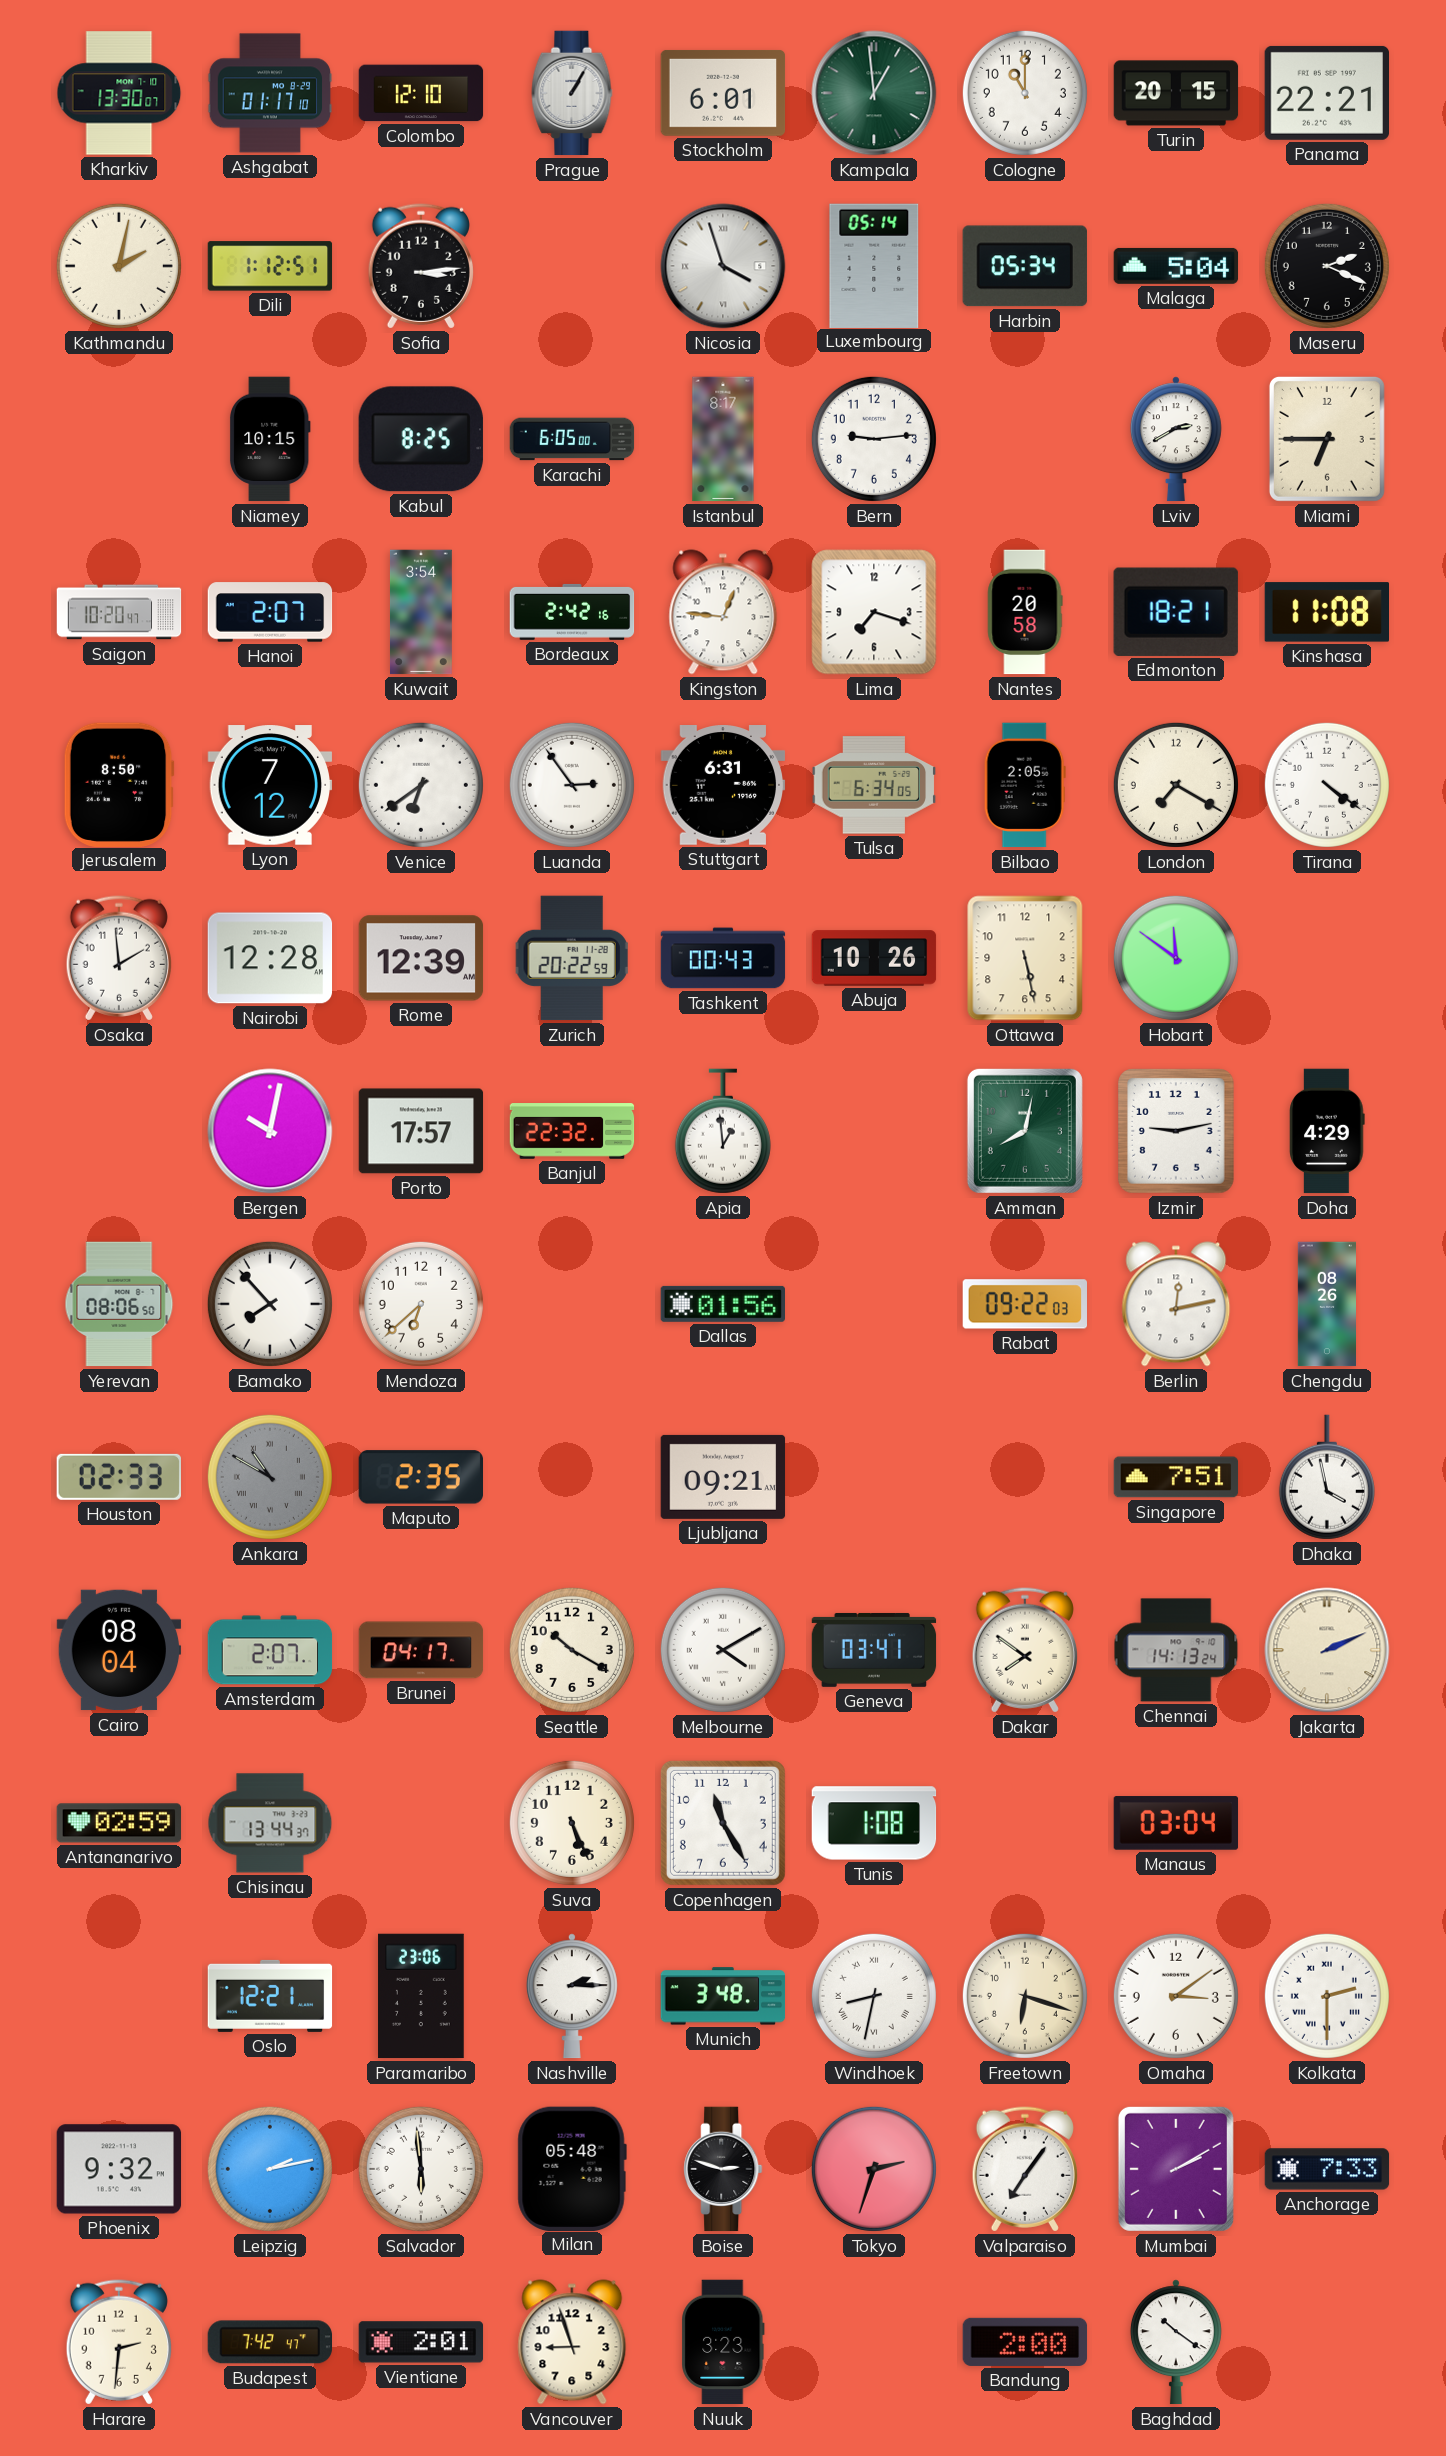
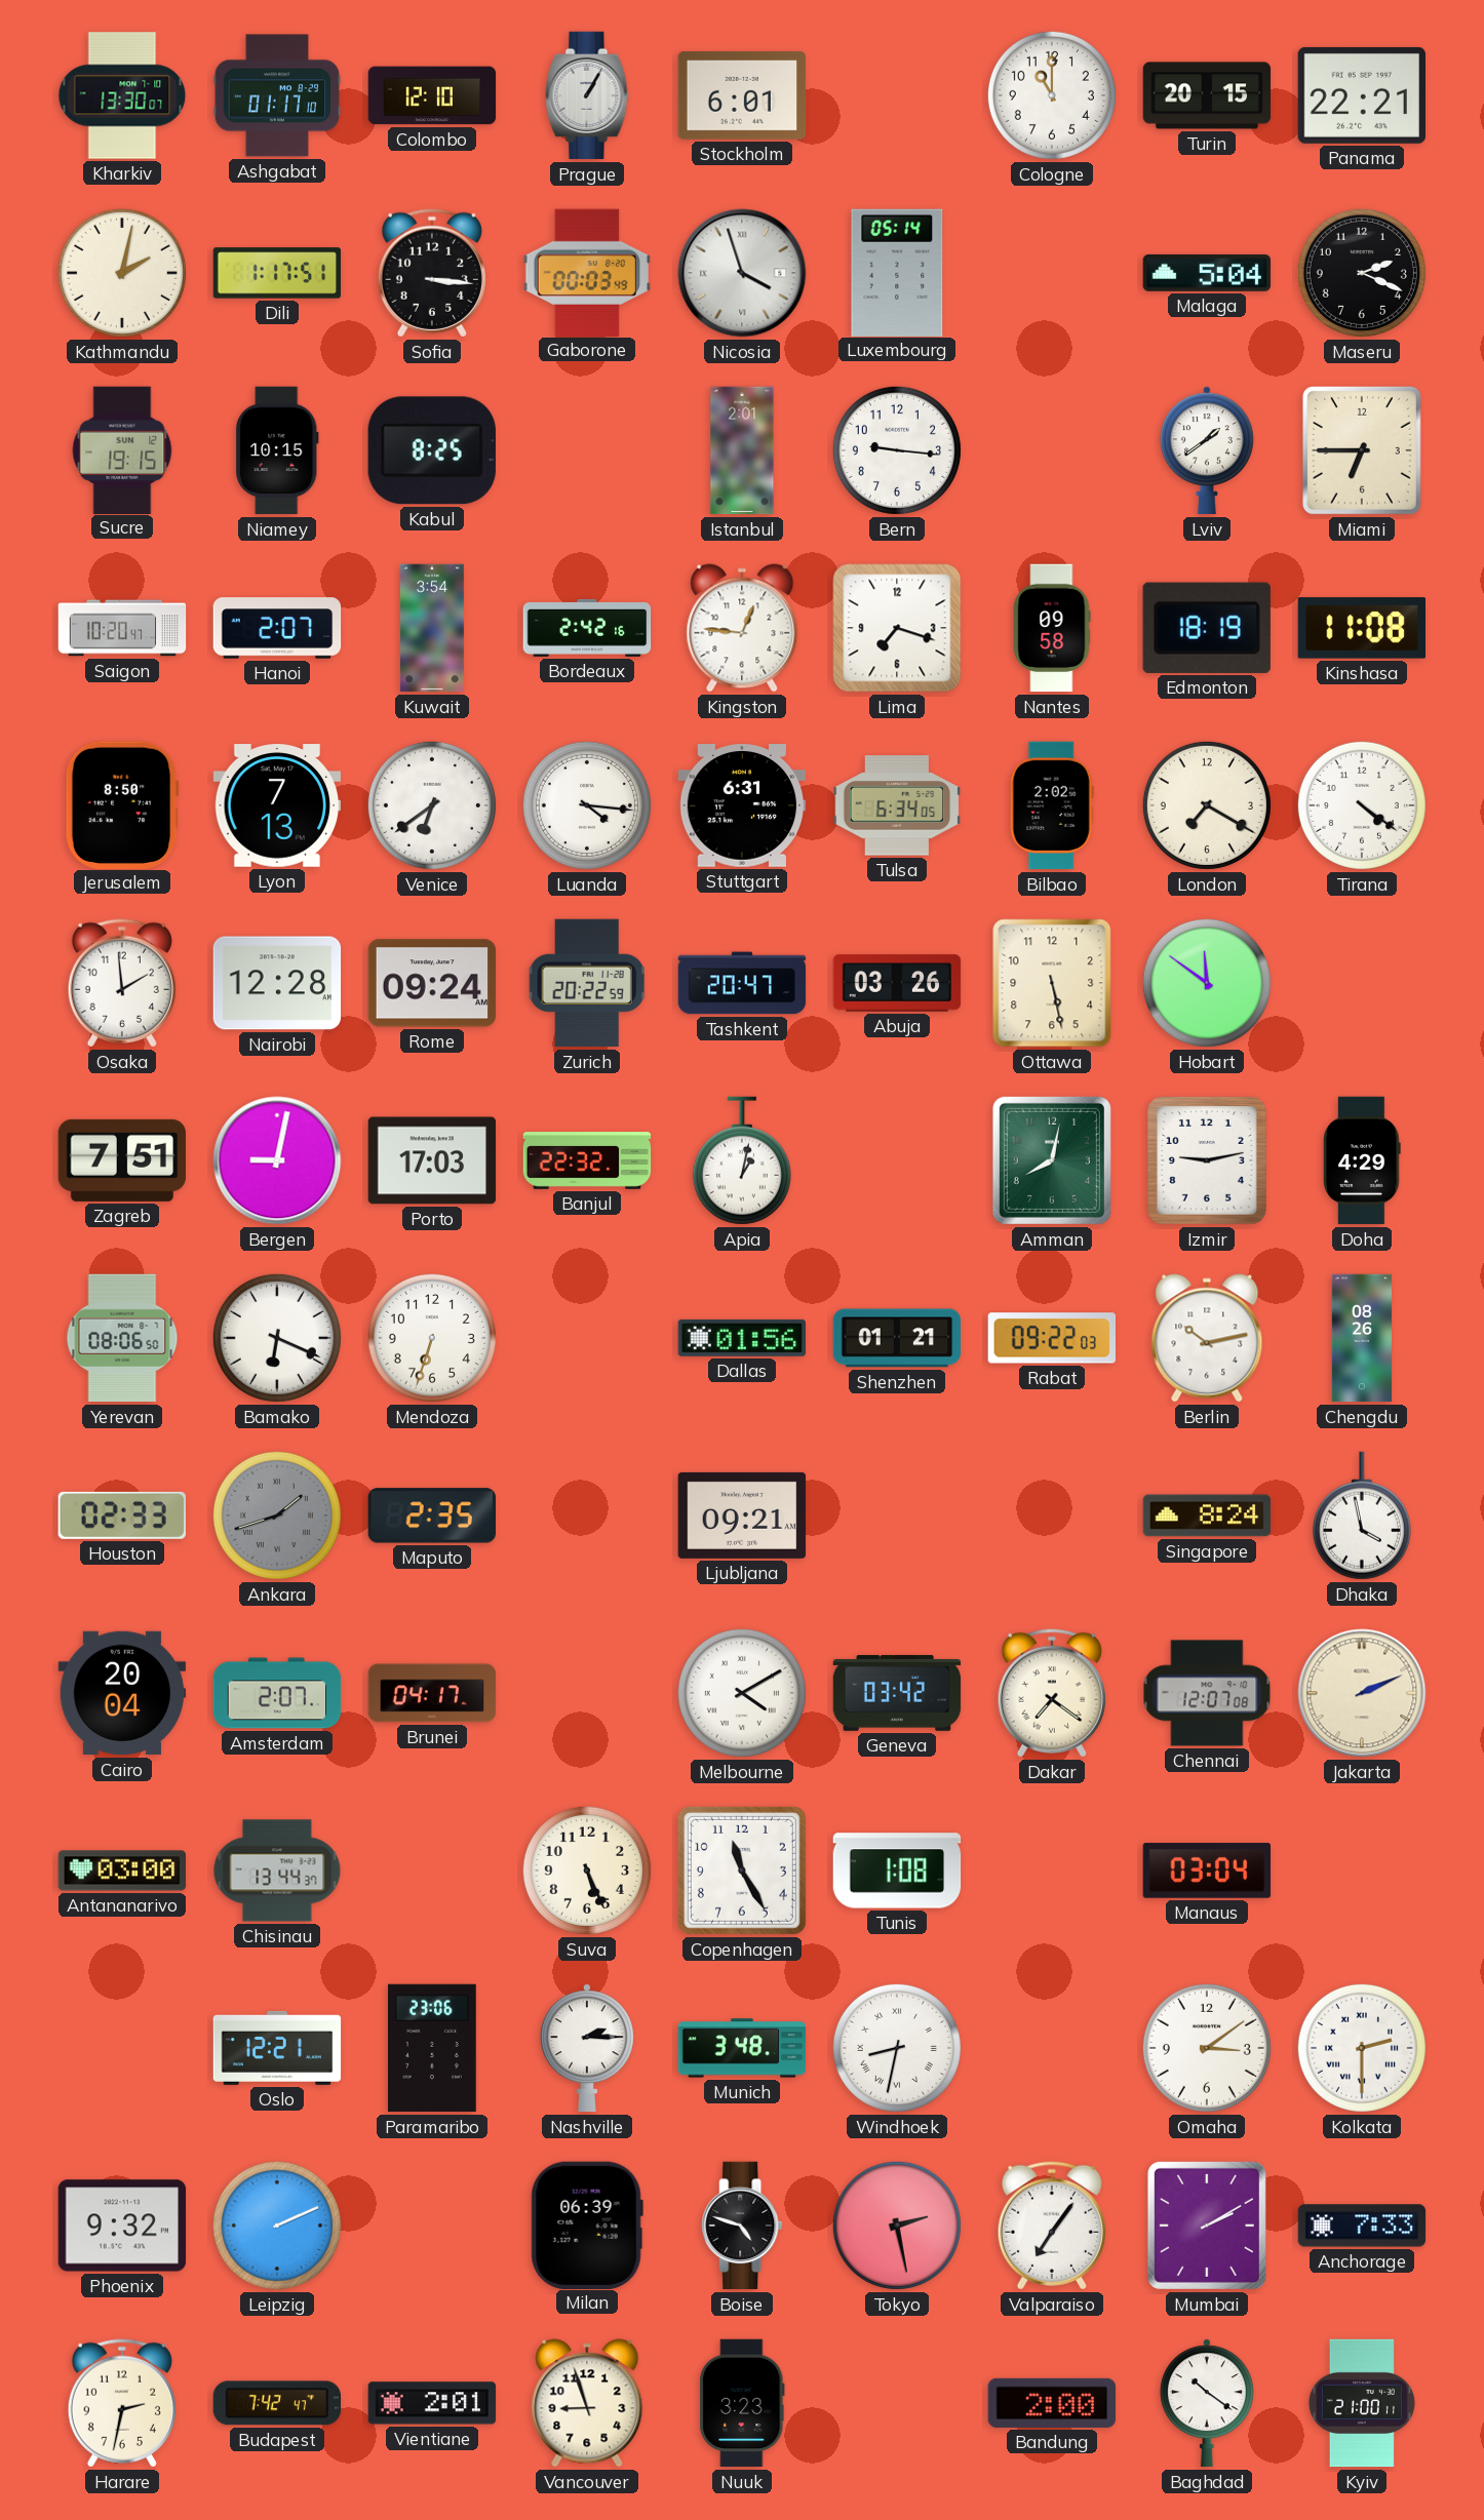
Kampala: 12:59 -> none
Dili: 1:12 -> 1:17
Sofia: 3:14 -> 3:16
Gaborone: none -> 00:03
Harbin: 05:34 -> none
Sucre: none -> 19:15
Karachi: 6:05 -> none
Istanbul: 8:17 -> 2:01
Bern: 9:14 -> 9:16
Lviv: 2:40 -> 1:39
Nantes: 20:58 -> 09:58
Edmonton: 18:21 -> 18:19
Lyon: 7:12 -> 7:13
Luanda: 2:54 -> 4:16
Bilbao: 2:05 -> 2:02
Rome: 12:39 -> 09:24
Tashkent: 00:43 -> 20:47
Abuja: 10:26 -> 03:26
Zagreb: none -> 7:51
Bergen: 10:02 -> 9:02
Porto: 17:57 -> 17:03
Apia: 12:59 -> 1:02
Bamako: 7:53 -> 6:19
Mendoza: 6:38 -> 6:33
Shenzhen: none -> 01:21
Berlin: 12:13 -> 10:13
Ankara: 10:50 -> 1:42
Singapore: 7:51 -> 8:24
Cairo: 08:04 -> 20:04
Seattle: 10:20 -> none
Geneva: 03:41 -> 03:42
Dakar: 7:51 -> 7:21
Chennai: 14:13 -> 12:07
Antananarivo: 02:59 -> 03:00
Freetown: 6:18 -> none
Leipzig: 2:13 -> 2:11
Salvador: 5:59 -> none
Milan: 05:48 -> 06:39
Boise: 2:48 -> 4:48
Tokyo: 2:33 -> 2:28
Harare: 2:31 -> 2:32
Kyiv: none -> 21:00
